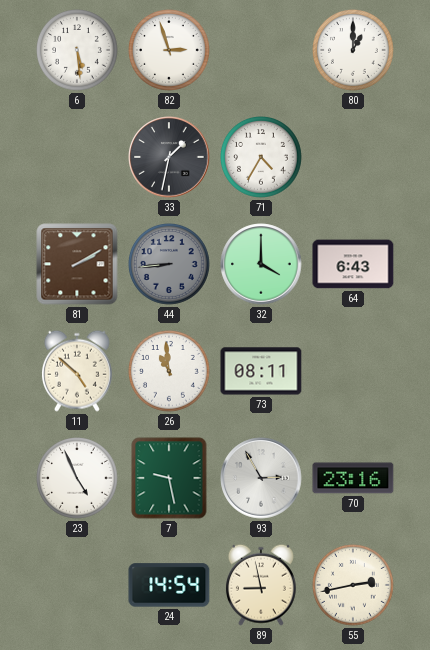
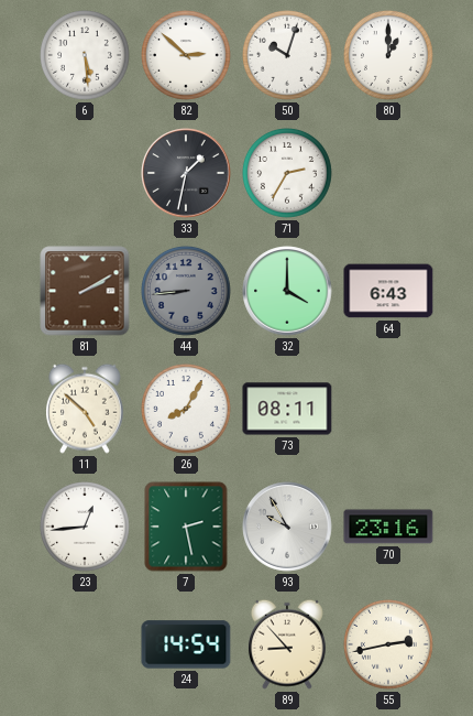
82: 2:57 -> 2:52
50: none -> 10:03
71: 4:35 -> 2:35
26: 10:59 -> 8:05
23: 4:56 -> 12:44
7: 9:28 -> 2:28
93: 2:55 -> 9:55
89: 8:58 -> 8:53
